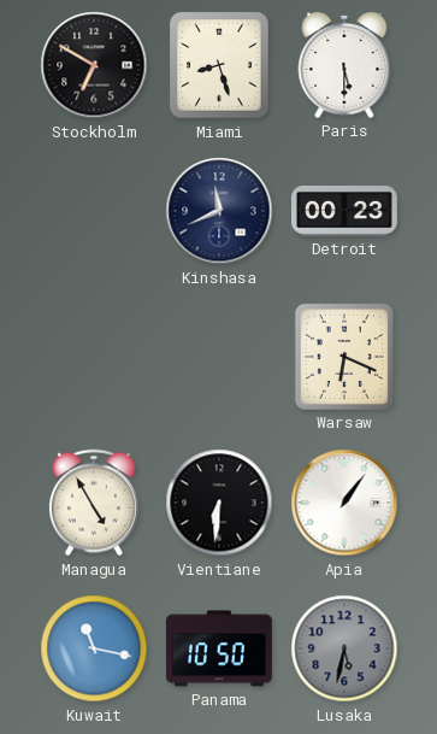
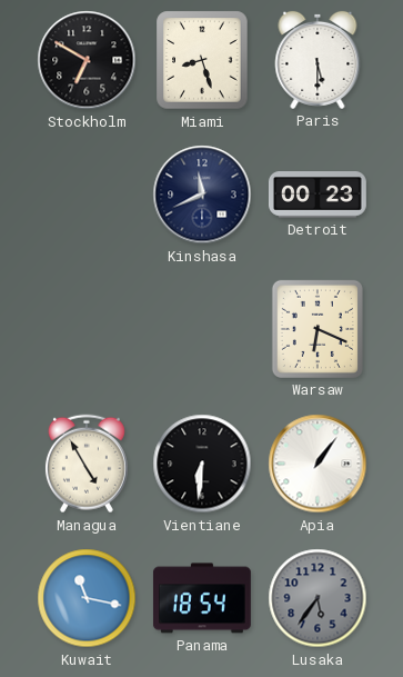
Panama: 10:50 -> 18:54
Lusaka: 5:32 -> 5:36
